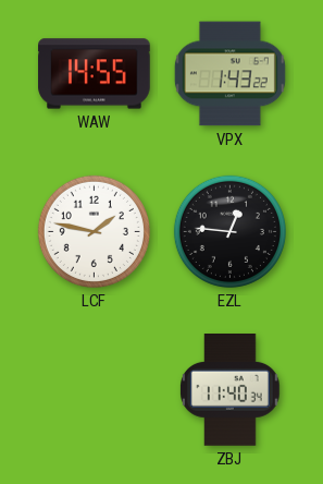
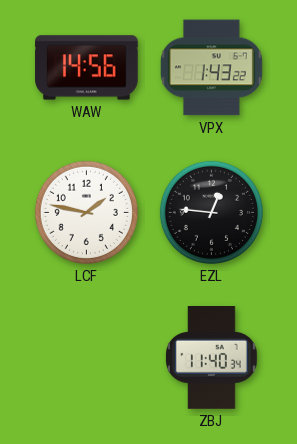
WAW: 14:55 -> 14:56
